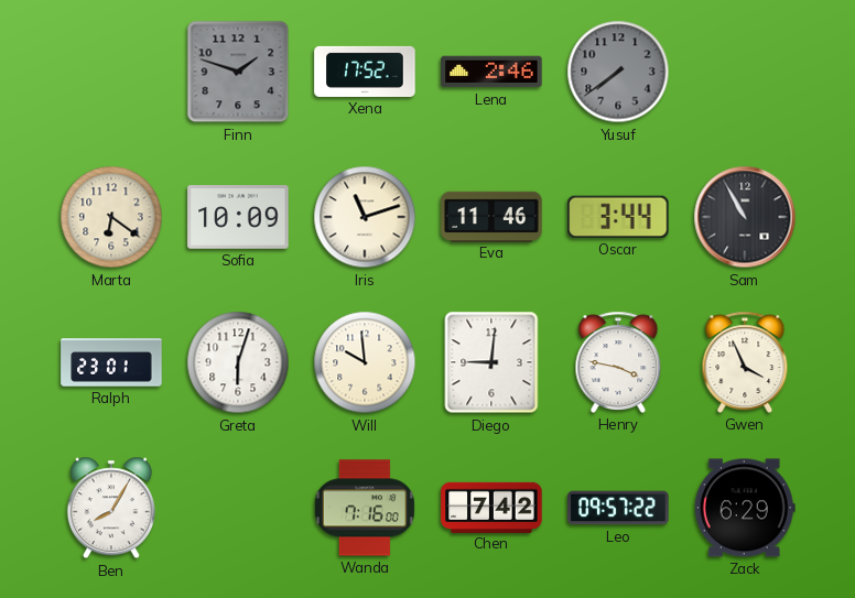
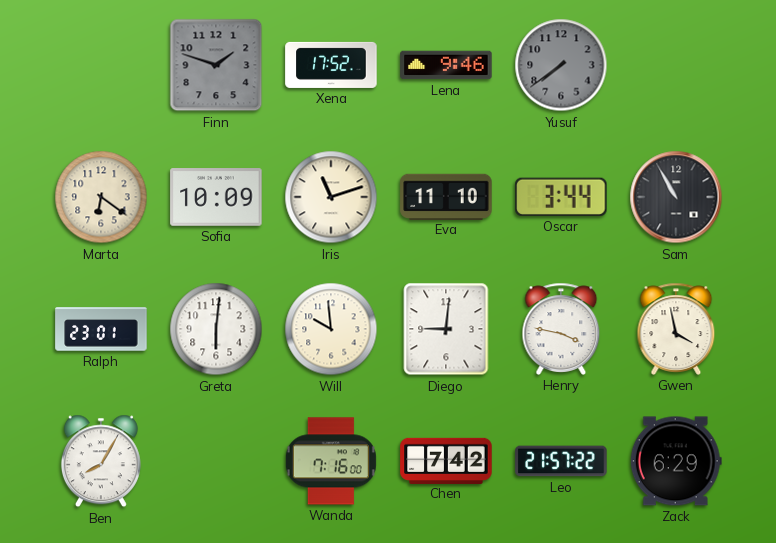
Lena: 2:46 -> 9:46
Eva: 11:46 -> 11:10
Greta: 6:03 -> 6:01
Gwen: 3:56 -> 3:58
Leo: 09:57 -> 21:57
